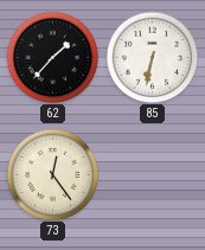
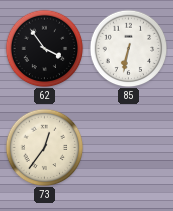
62: 1:37 -> 3:54
73: 12:24 -> 12:36
